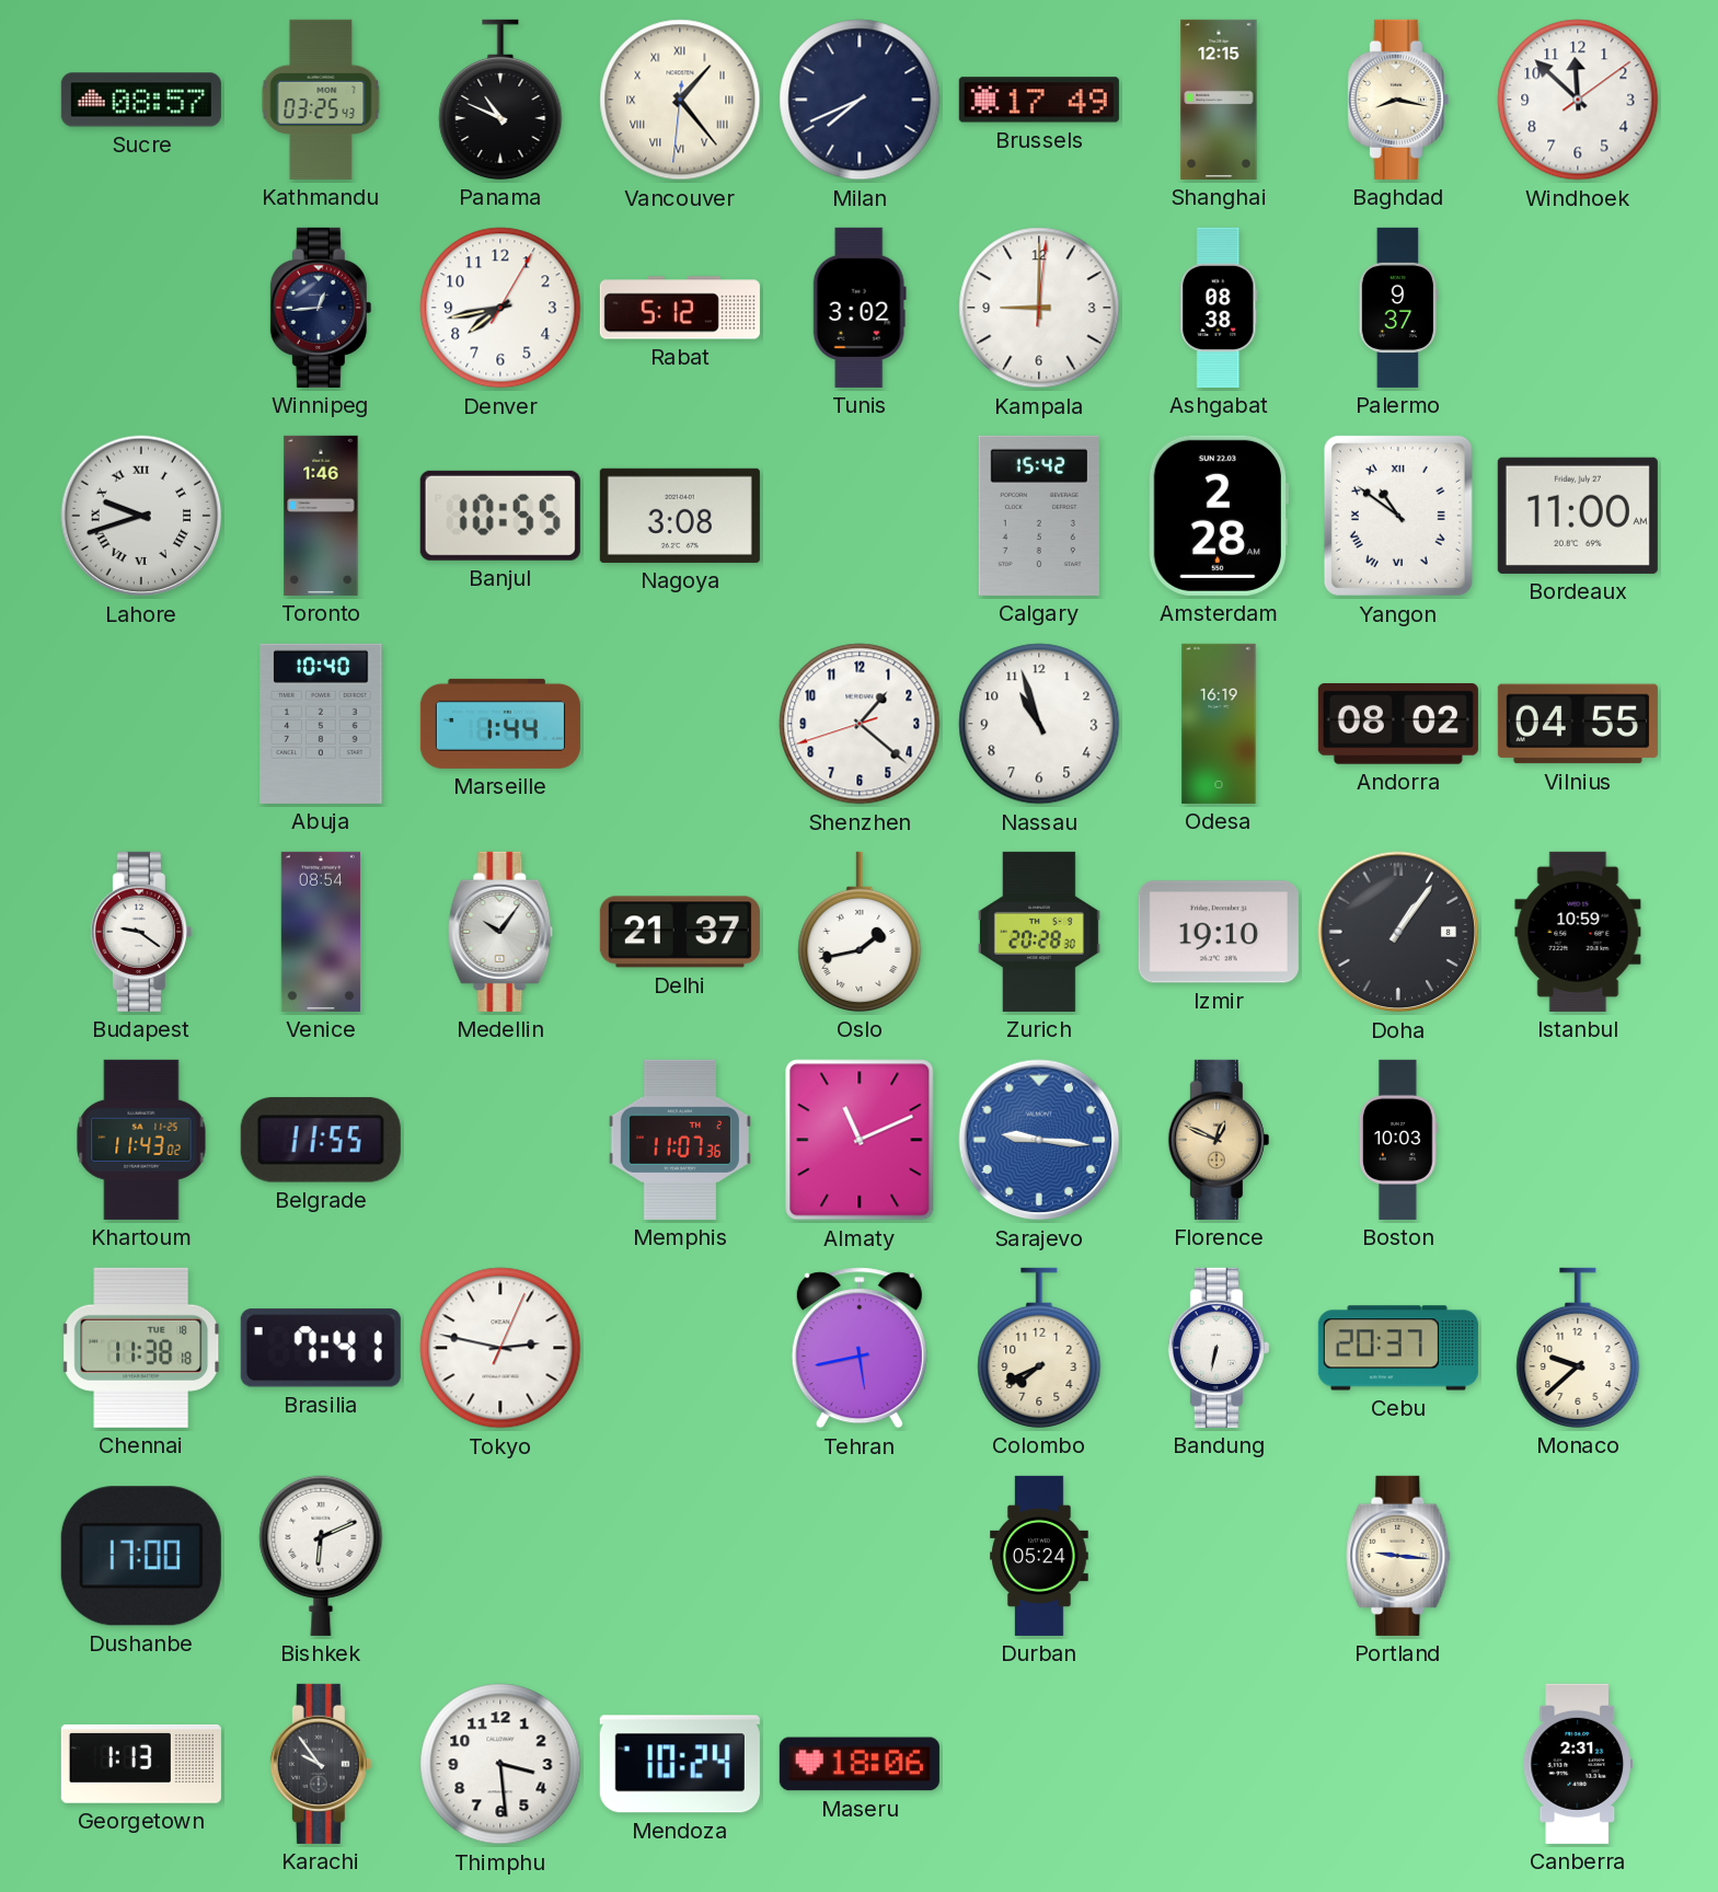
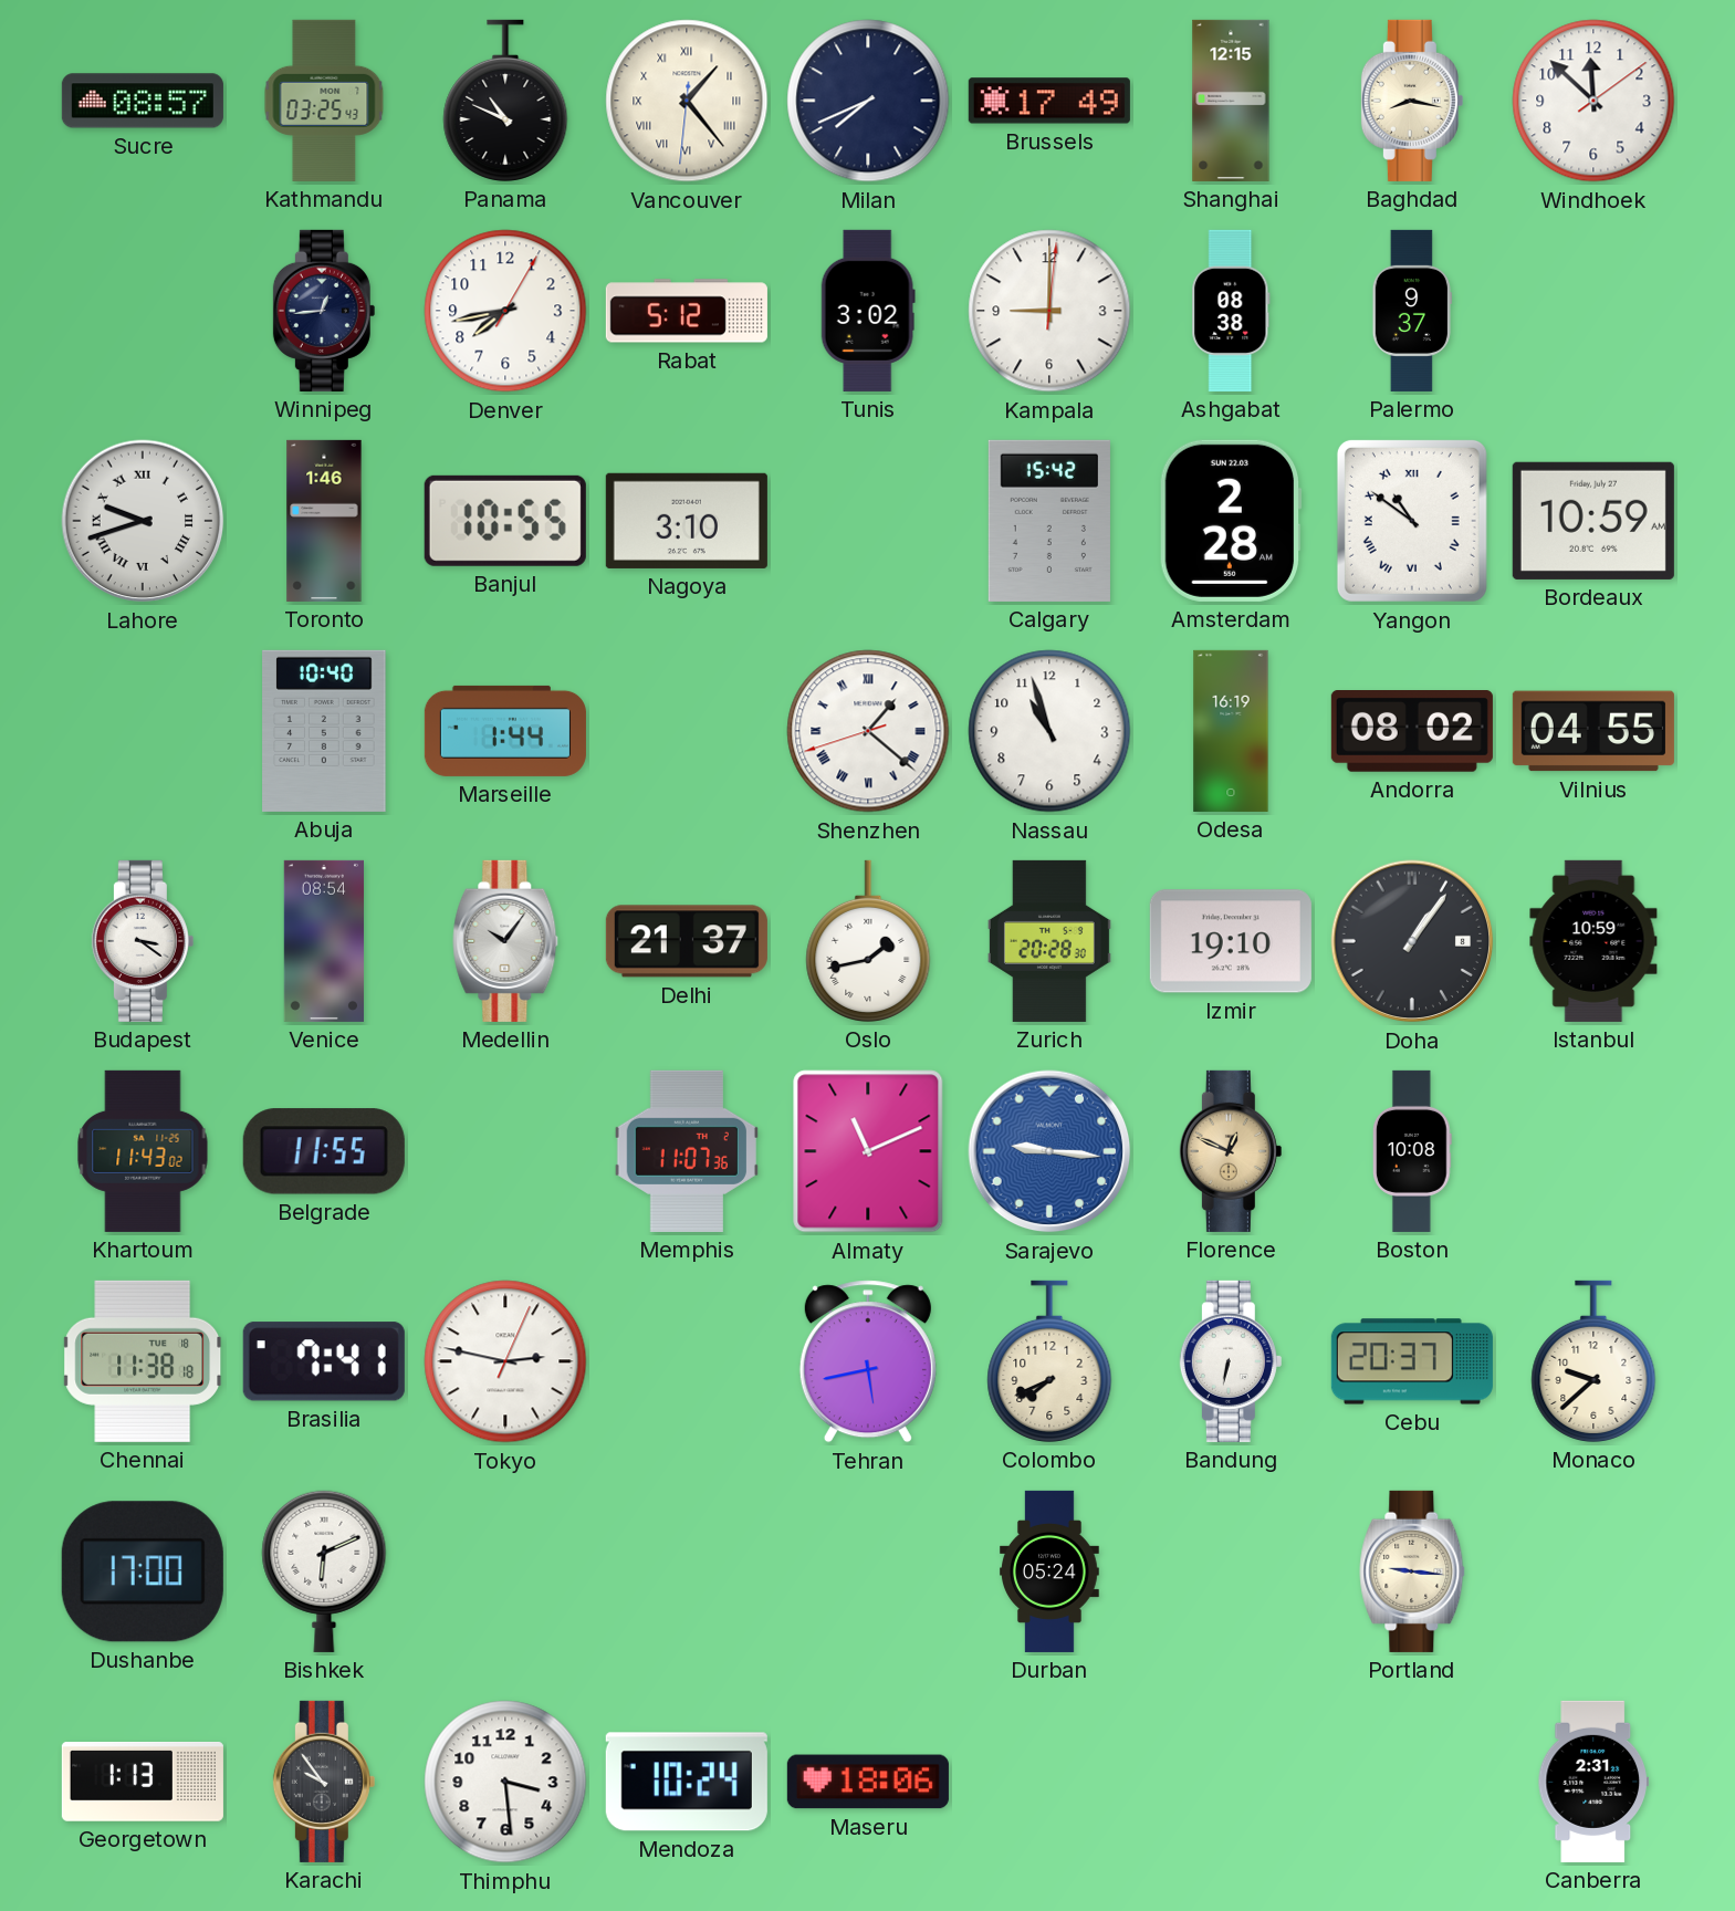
Nagoya: 3:08 -> 3:10
Bordeaux: 11:00 -> 10:59
Shenzhen numerals: Arabic -> Roman
Budapest: 9:21 -> 3:21
Boston: 10:03 -> 10:08
